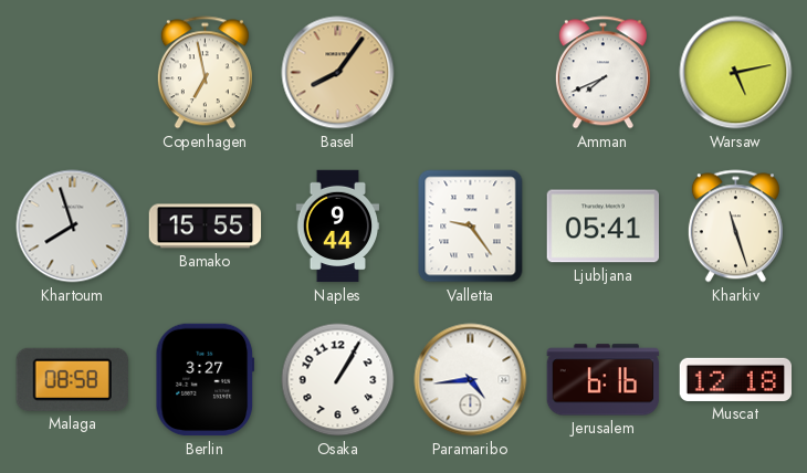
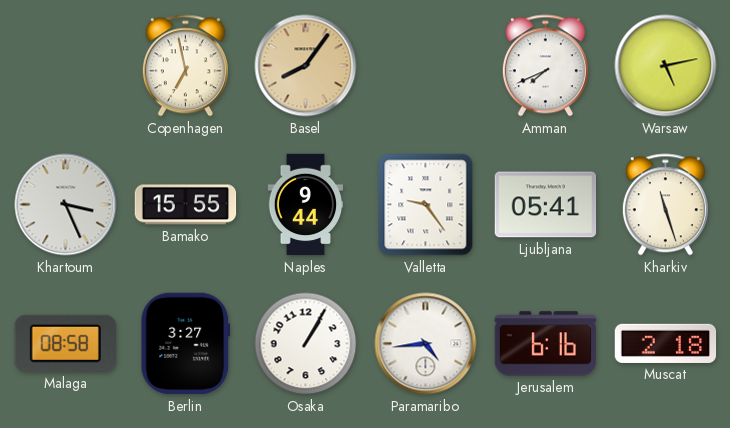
Khartoum: 7:57 -> 3:26
Muscat: 12:18 -> 2:18
